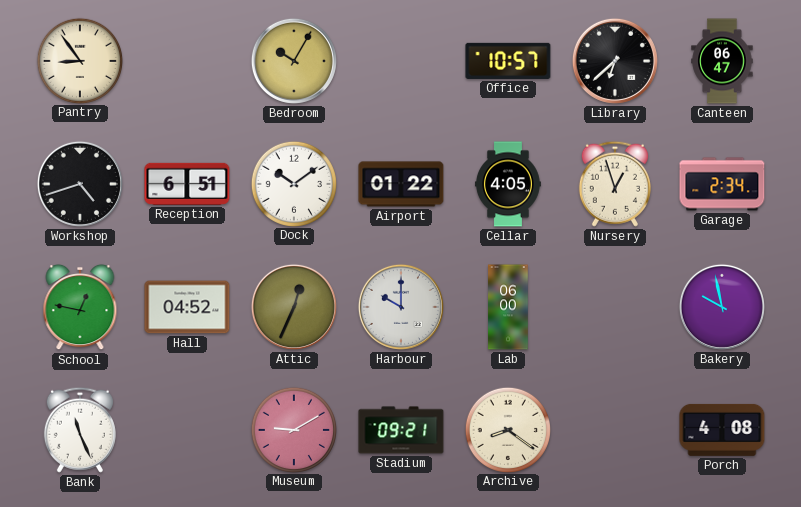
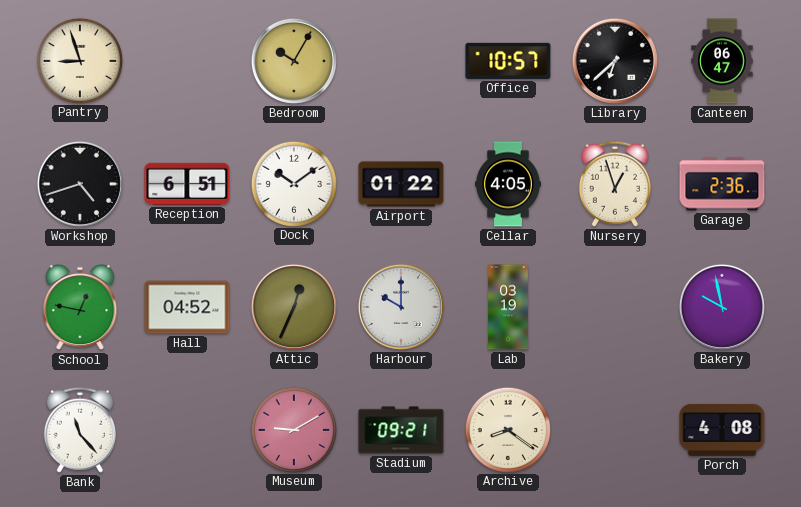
Pantry: 8:54 -> 8:57
Garage: 2:34 -> 2:36
Lab: 06:00 -> 03:19
Bank: 11:26 -> 11:23
